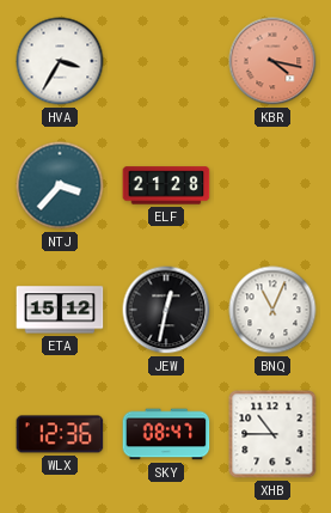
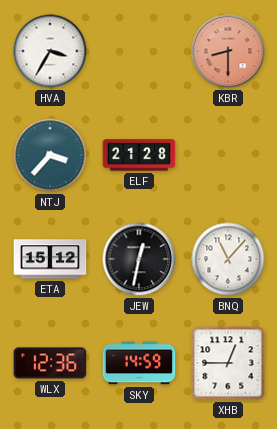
KBR: 4:17 -> 8:30
BNQ: 11:04 -> 11:07
SKY: 08:47 -> 14:59
XHB: 10:45 -> 12:45
